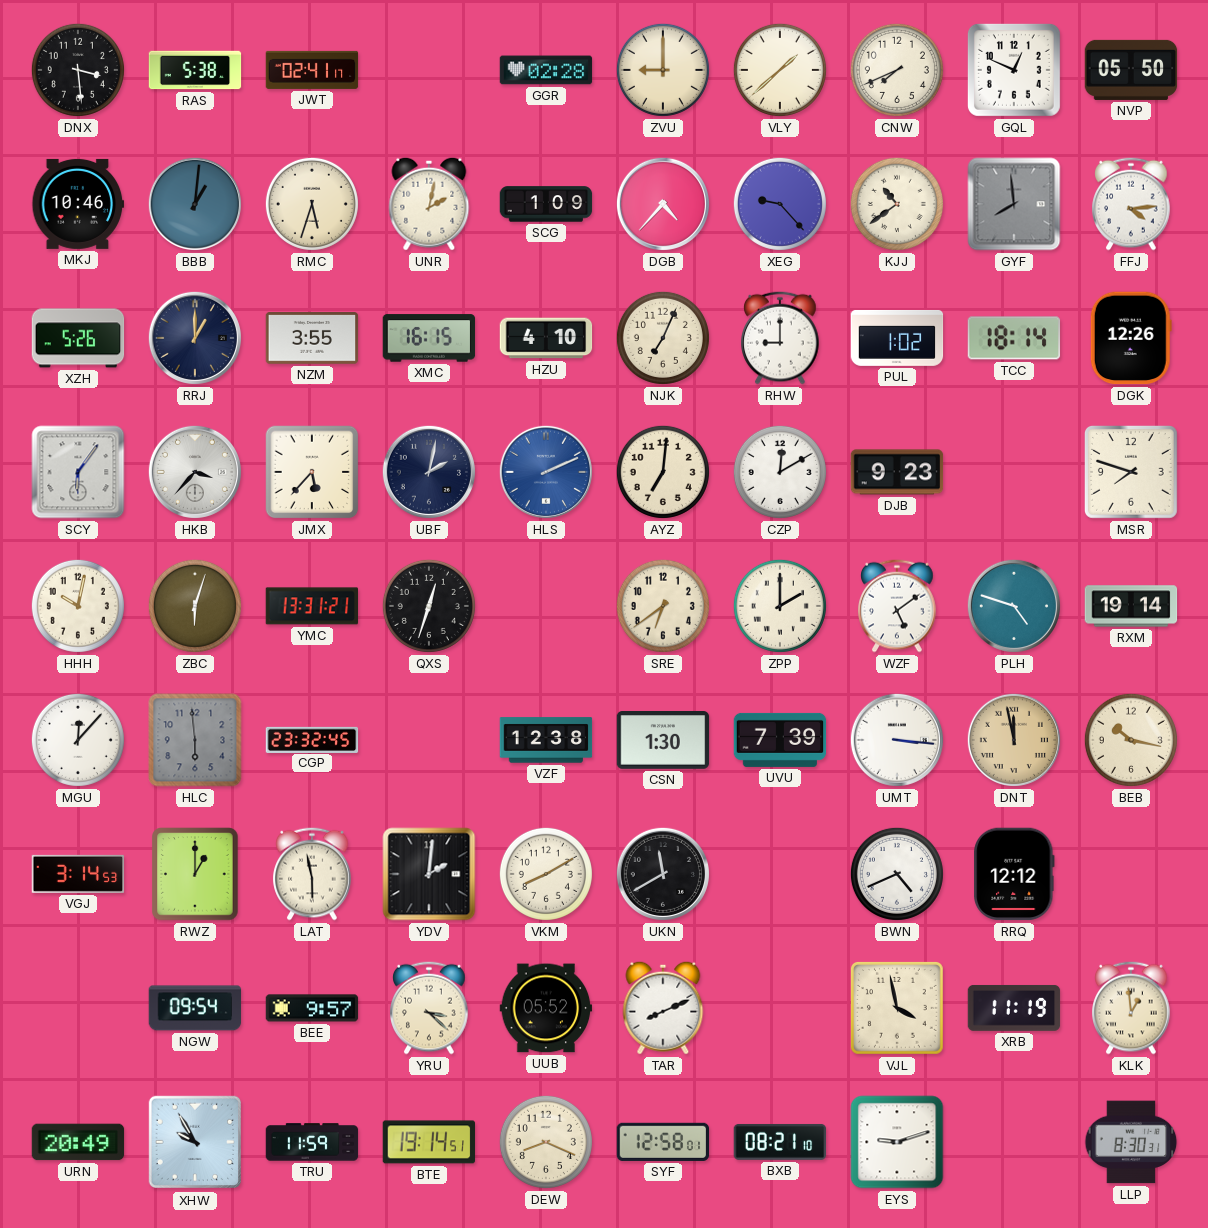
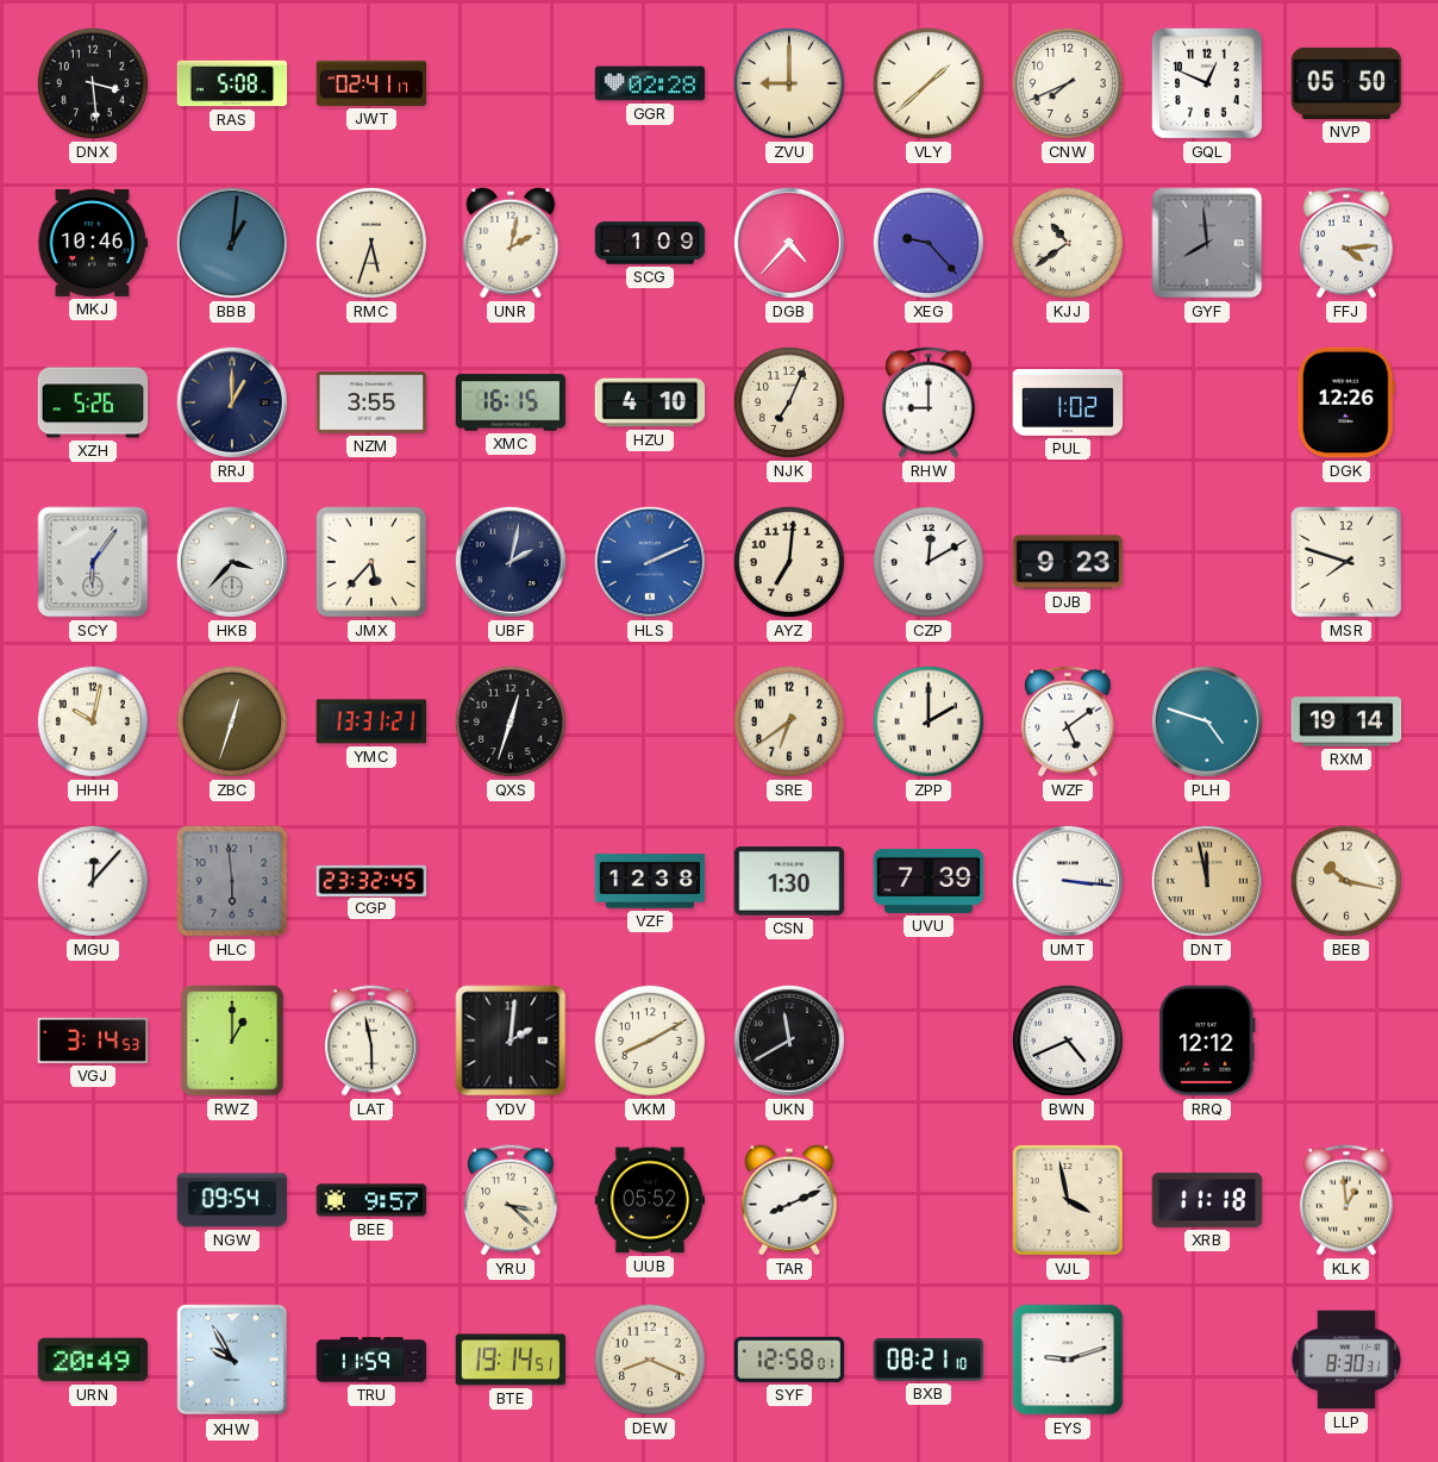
RAS: 5:38 -> 5:08
TCC: 18:14 -> none
ZBC: 6:03 -> 12:33
XRB: 11:19 -> 11:18
